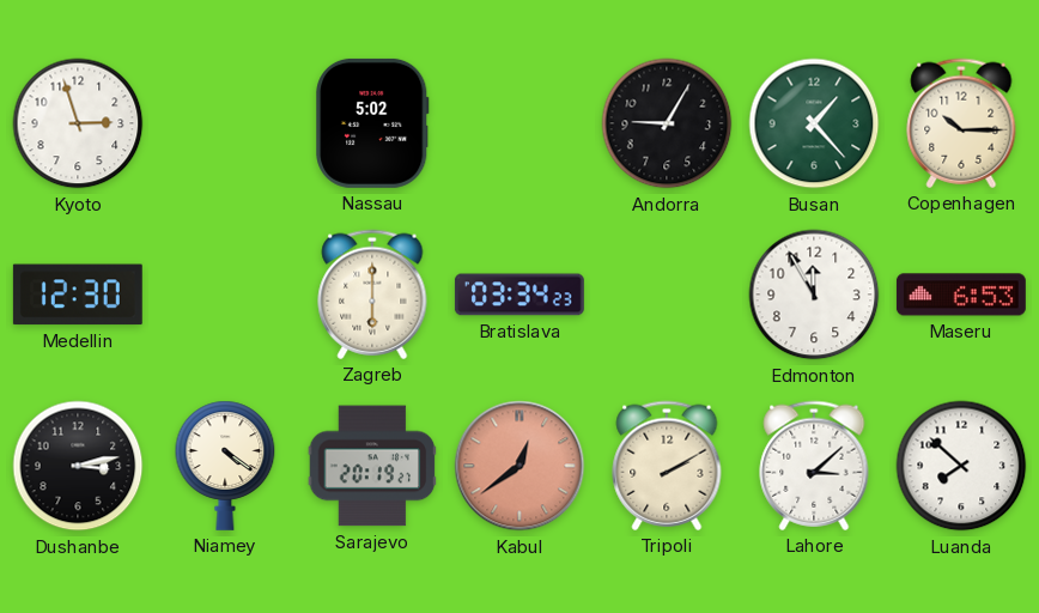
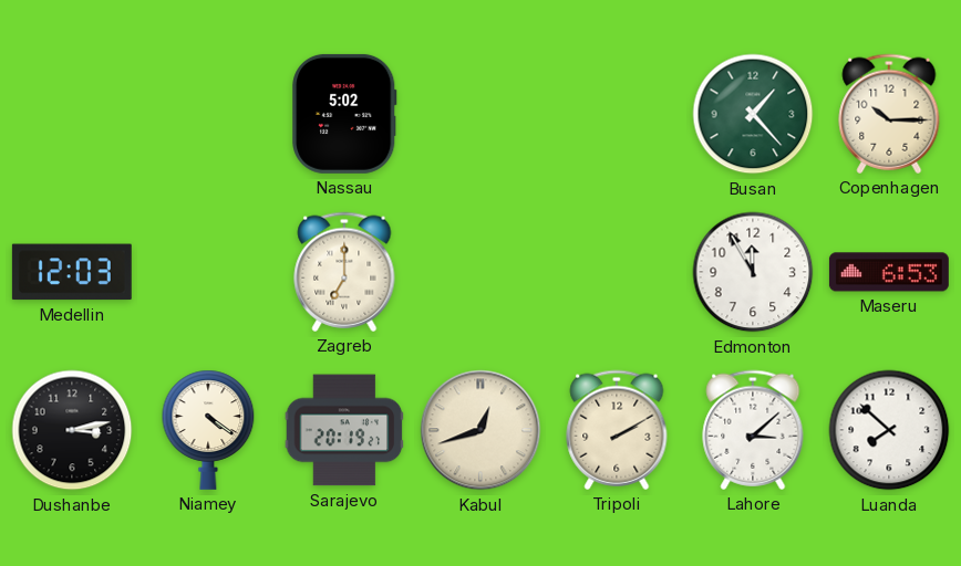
Kyoto: 2:57 -> none
Andorra: 9:05 -> none
Medellin: 12:30 -> 12:03
Zagreb: 6:00 -> 7:00
Bratislava: 03:34 -> none
Kabul: 12:39 -> 12:42
Kabul dial: salmon -> cream
